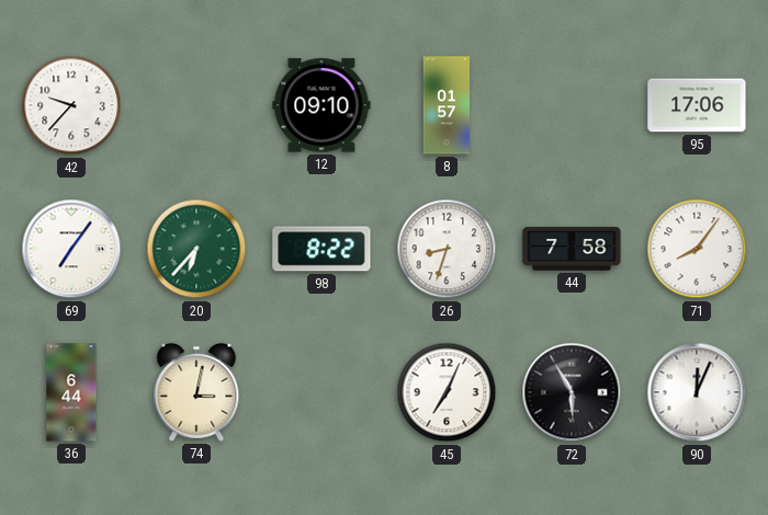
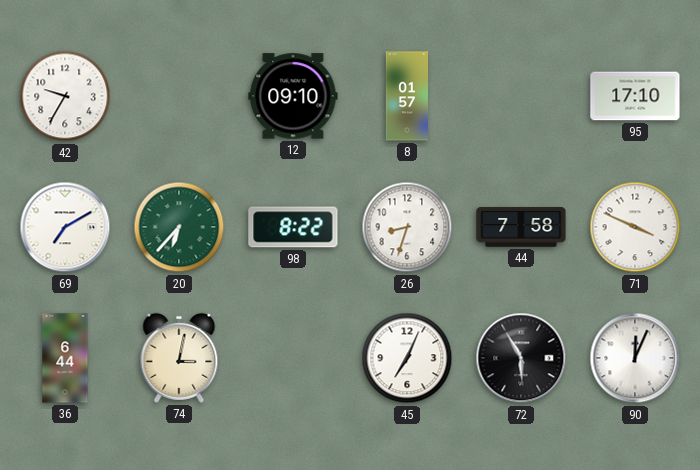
42: 9:37 -> 9:35
95: 17:06 -> 17:10
69: 7:06 -> 7:10
71: 8:06 -> 3:49
